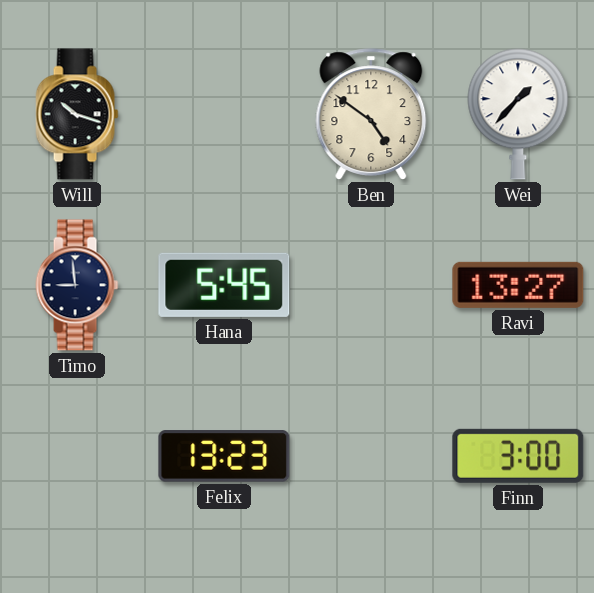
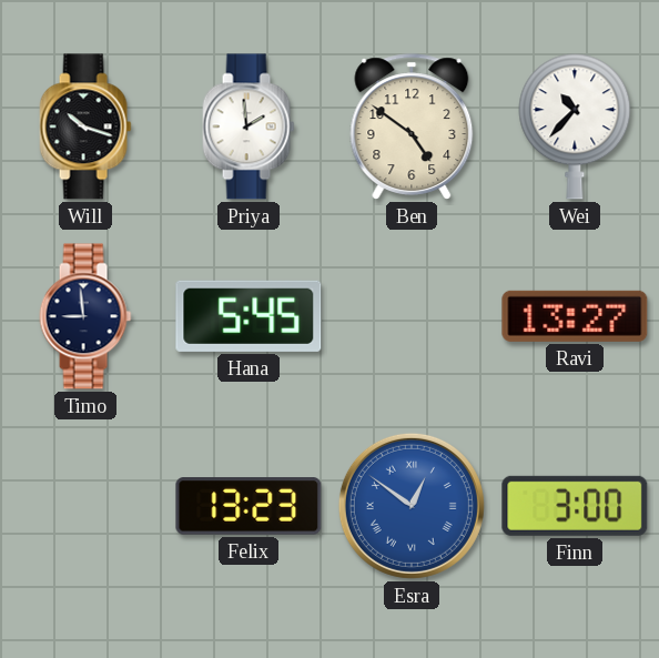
Priya: none -> 1:59
Wei: 1:37 -> 10:37
Esra: none -> 12:51
